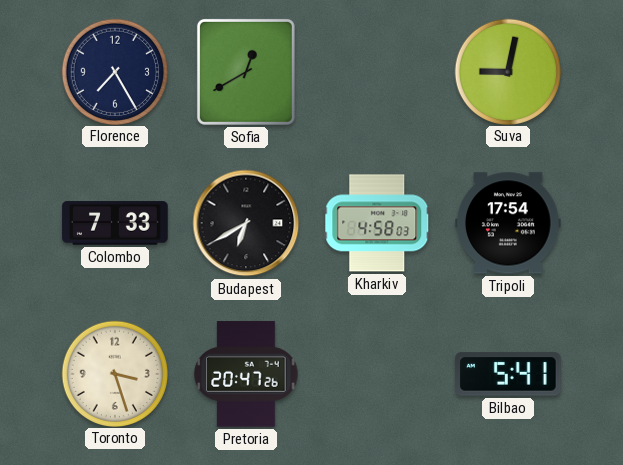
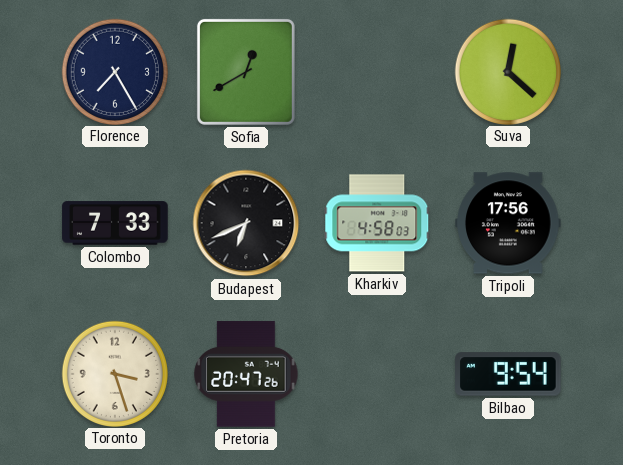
Suva: 9:02 -> 12:22
Budapest: 6:40 -> 6:41
Tripoli: 17:54 -> 17:56
Bilbao: 5:41 -> 9:54
